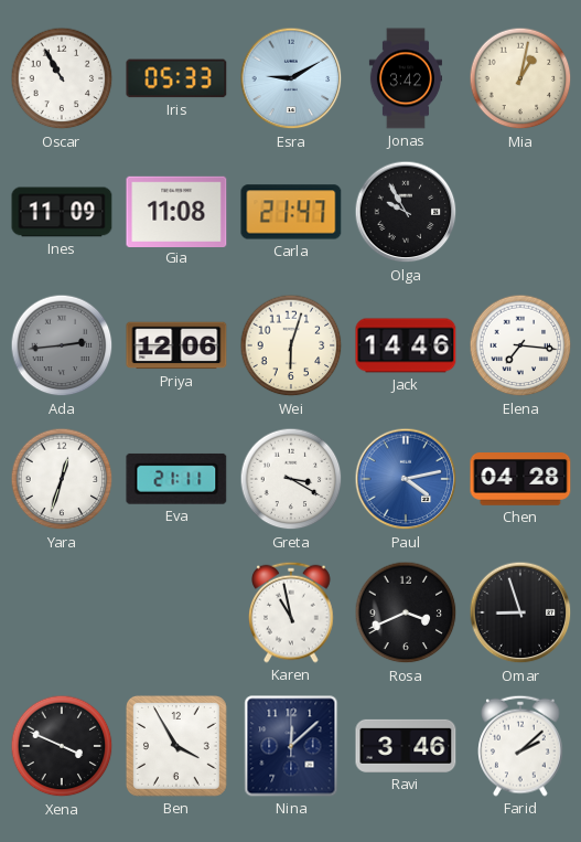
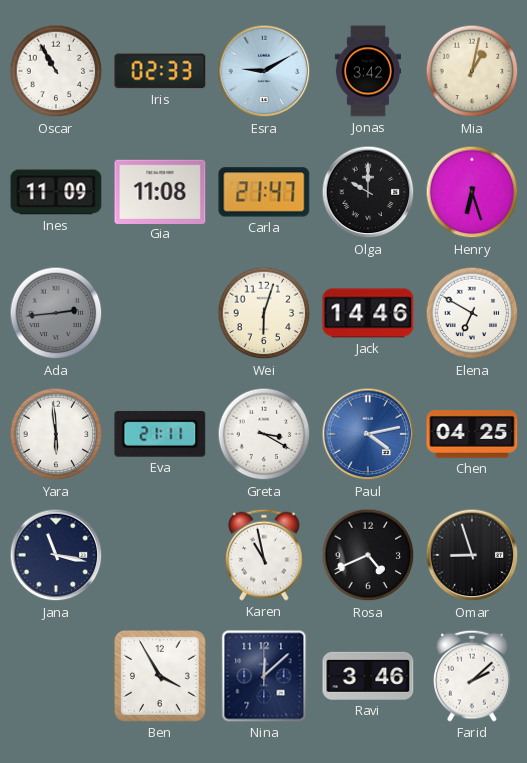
Iris: 05:33 -> 02:33
Olga: 9:55 -> 10:00
Henry: none -> 6:27
Priya: 12:06 -> none
Elena: 7:16 -> 6:50
Yara: 12:33 -> 5:59
Chen: 04:28 -> 04:25
Jana: none -> 11:17
Rosa: 3:41 -> 4:41
Xena: 3:49 -> none
